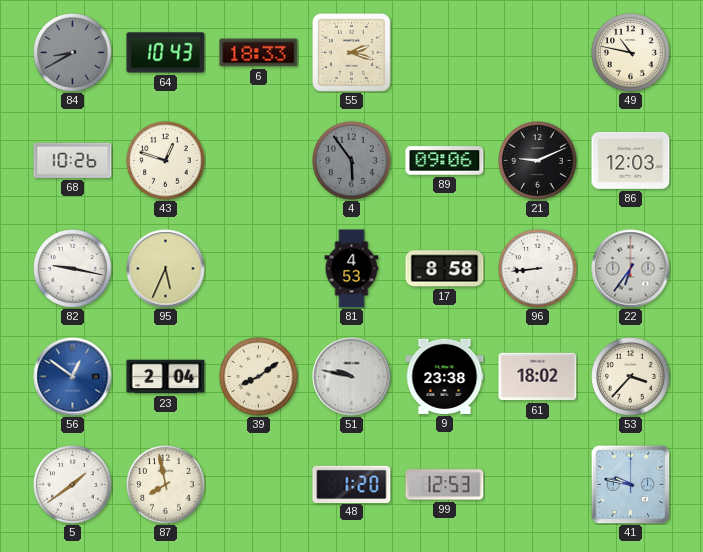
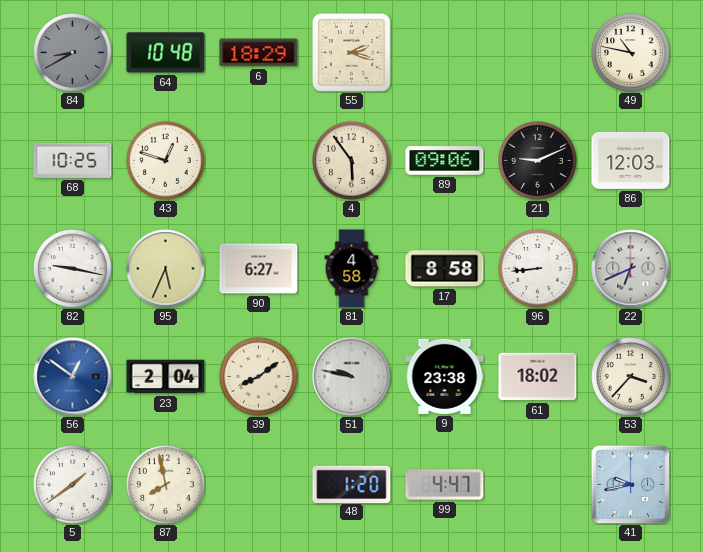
64: 10:43 -> 10:48
6: 18:33 -> 18:29
68: 10:26 -> 10:25
4 dial: grey -> cream
90: none -> 6:27
81: 4:53 -> 4:58
22: 6:36 -> 6:41
99: 12:53 -> 4:47
41: 9:47 -> 9:43
